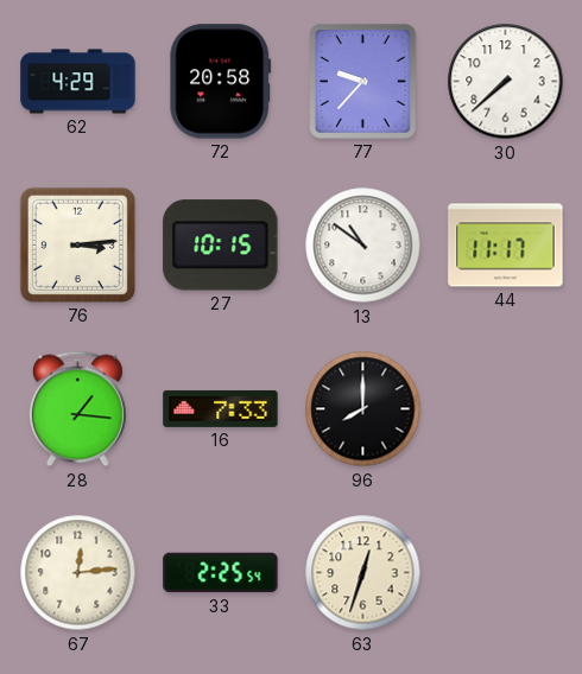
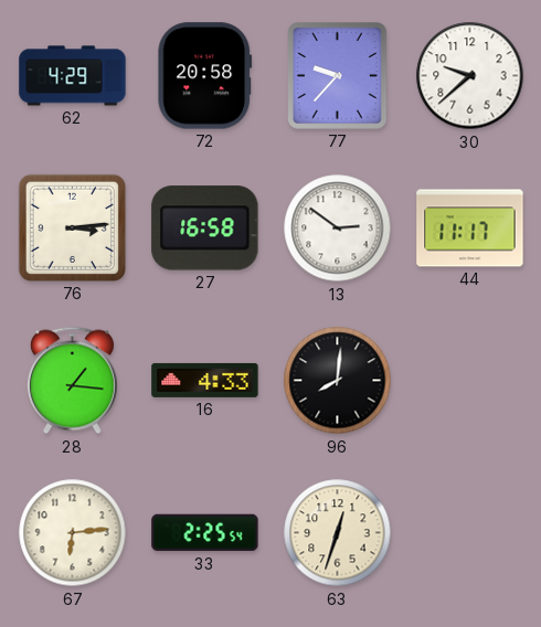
30: 7:38 -> 9:38
27: 10:15 -> 16:58
13: 10:51 -> 2:51
16: 7:33 -> 4:33
96: 8:00 -> 8:01
67: 12:14 -> 6:14
